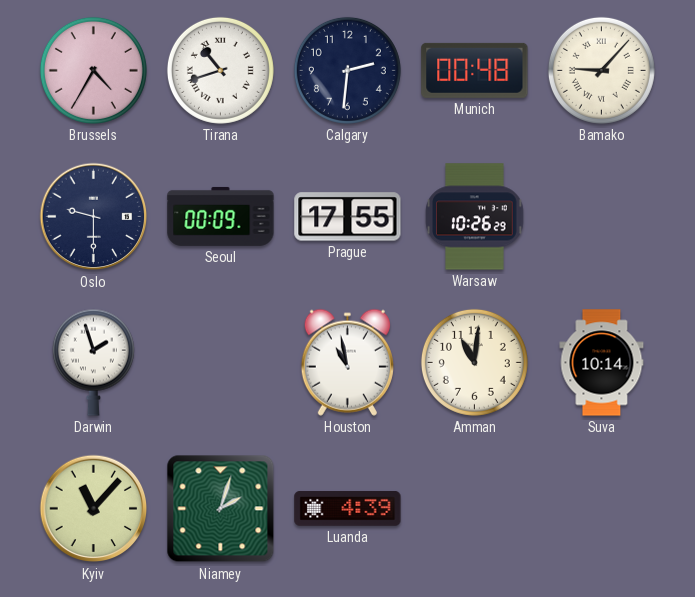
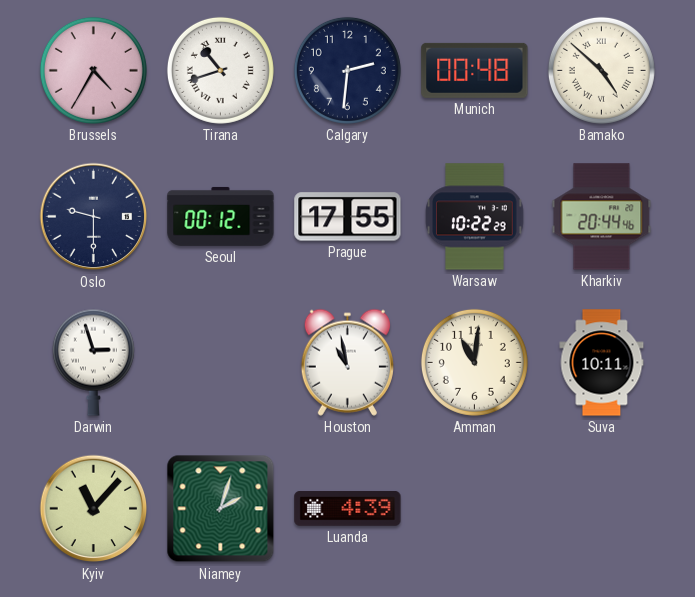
Bamako: 9:07 -> 4:52
Seoul: 00:09 -> 00:12
Warsaw: 10:26 -> 10:22
Kharkiv: none -> 20:44
Darwin: 1:57 -> 2:57
Suva: 10:14 -> 10:11
